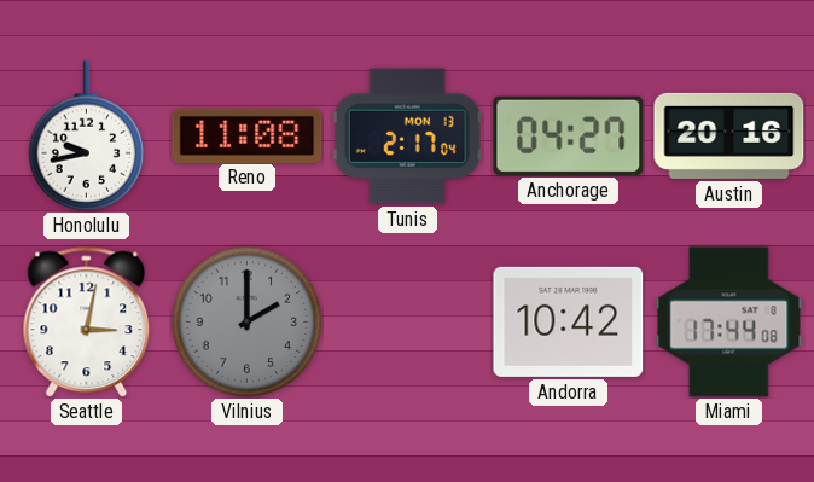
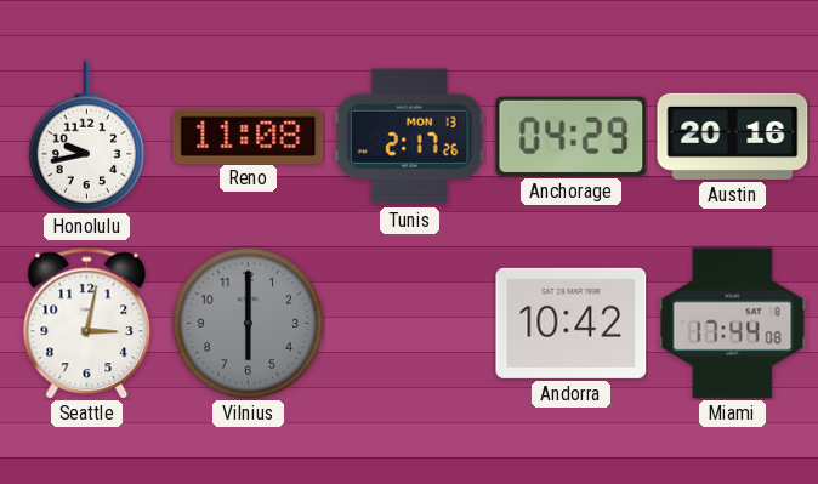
Tunis: 2:17:04 -> 2:17:26
Anchorage: 04:27 -> 04:29
Vilnius: 2:00 -> 6:00
